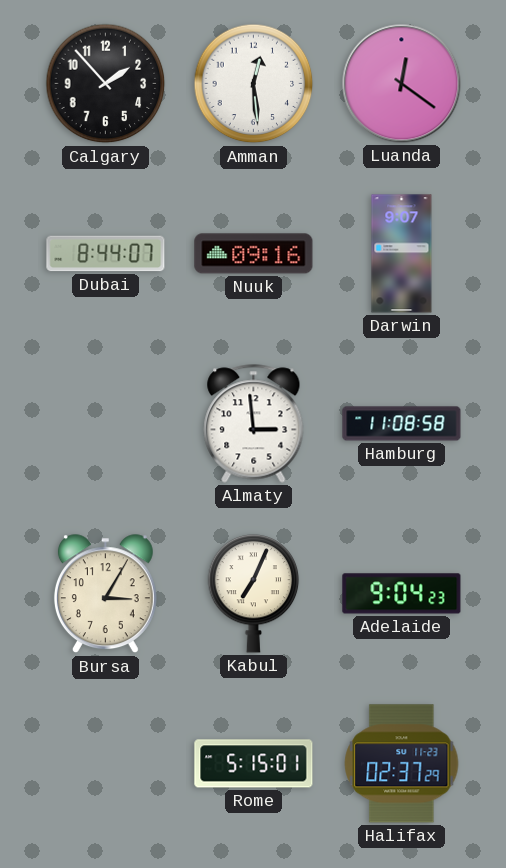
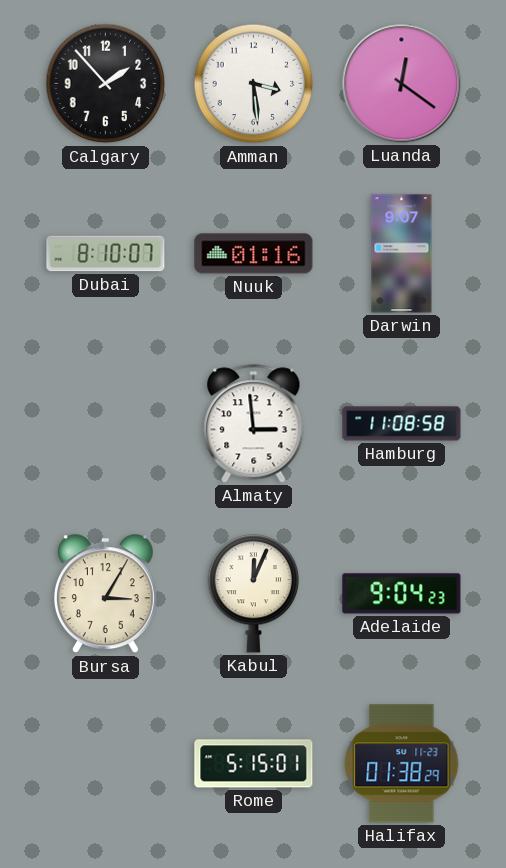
Amman: 12:29 -> 3:29
Dubai: 8:44 -> 8:10
Nuuk: 09:16 -> 01:16
Kabul: 7:04 -> 12:04
Halifax: 02:37 -> 01:38
